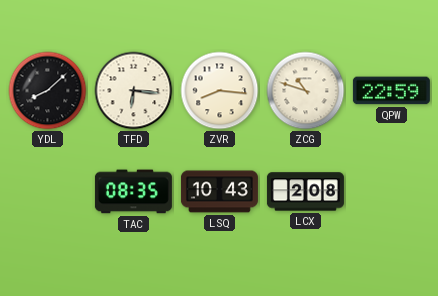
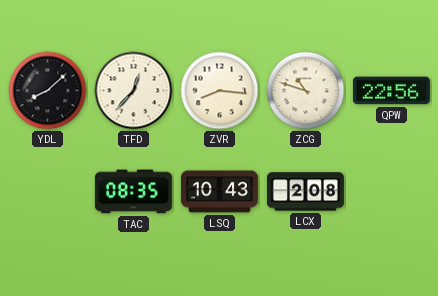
TFD: 6:16 -> 12:37
QPW: 22:59 -> 22:56
